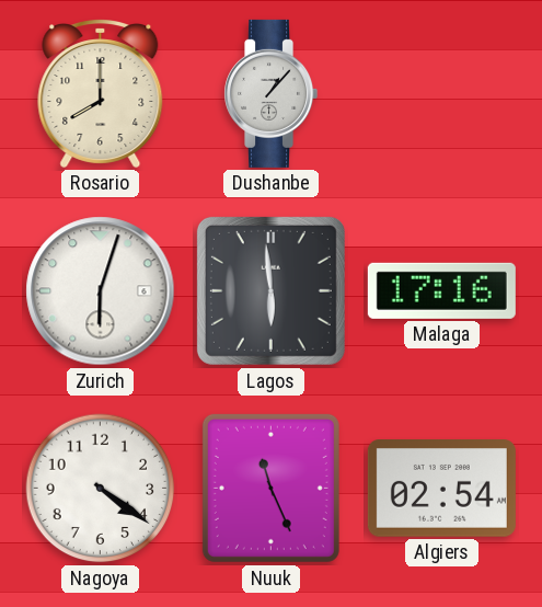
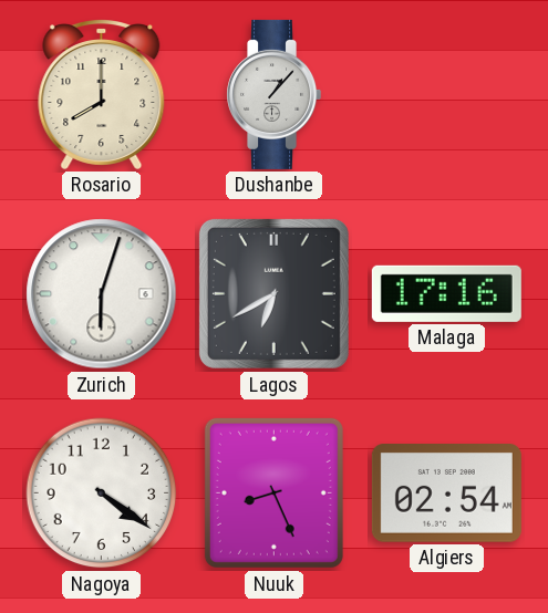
Lagos: 5:59 -> 6:40
Nuuk: 11:26 -> 8:26
